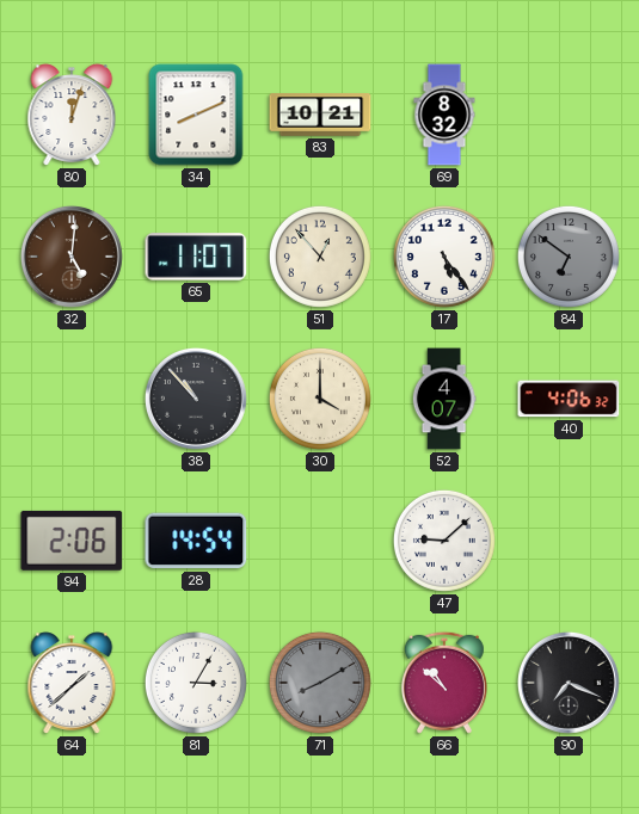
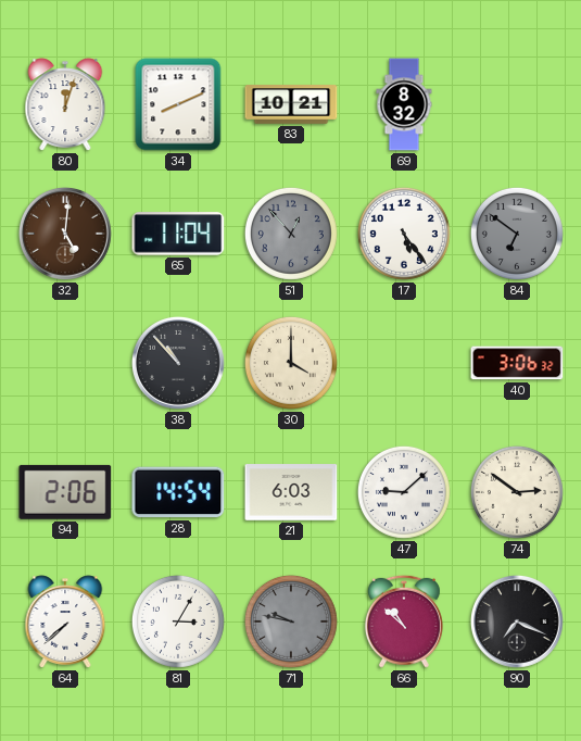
65: 11:07 -> 11:04
51 dial: cream -> grey
52: 4:07 -> none
40: 4:06 -> 3:06
21: none -> 6:03
74: none -> 2:51
64: 1:38 -> 7:38
71: 8:10 -> 9:47
